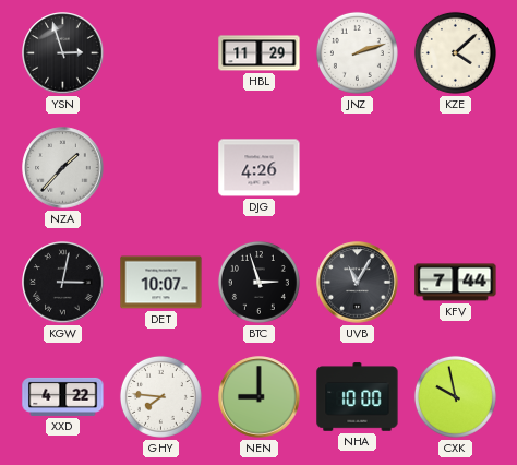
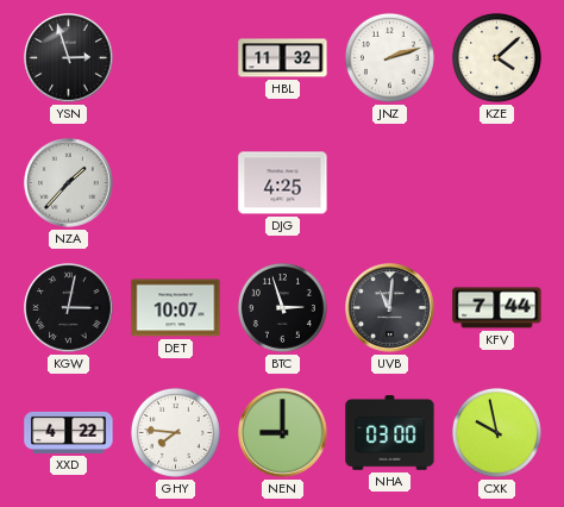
HBL: 11:29 -> 11:32
DJG: 4:26 -> 4:25
UVB: 11:05 -> 11:01
NHA: 10:00 -> 03:00
